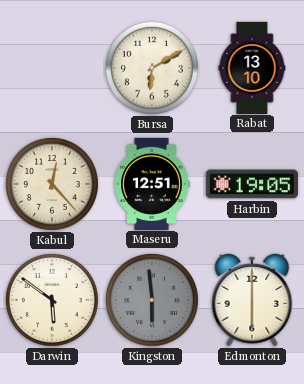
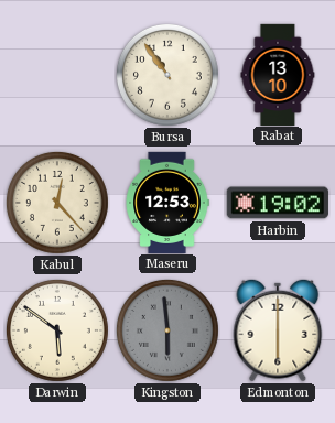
Bursa: 6:10 -> 10:54
Maseru: 12:51 -> 12:53
Harbin: 19:05 -> 19:02
